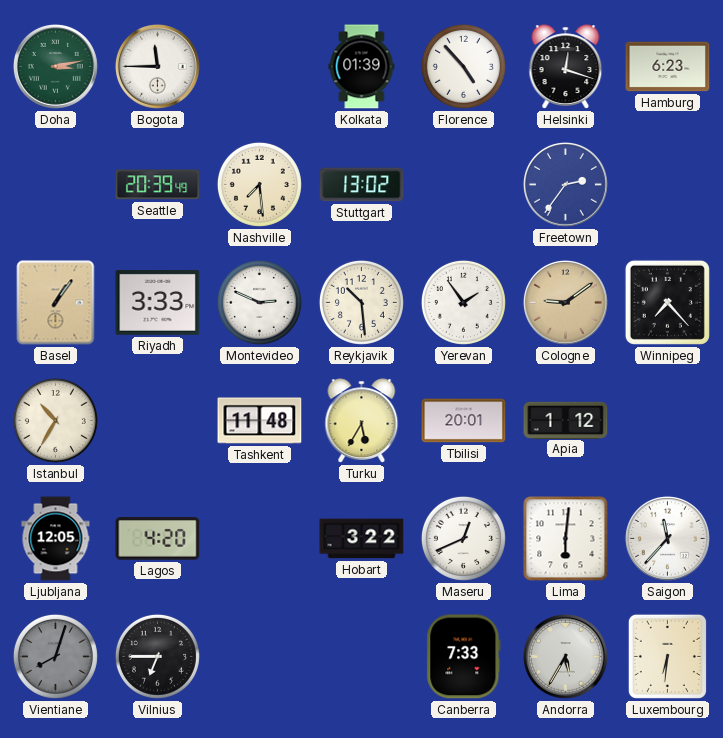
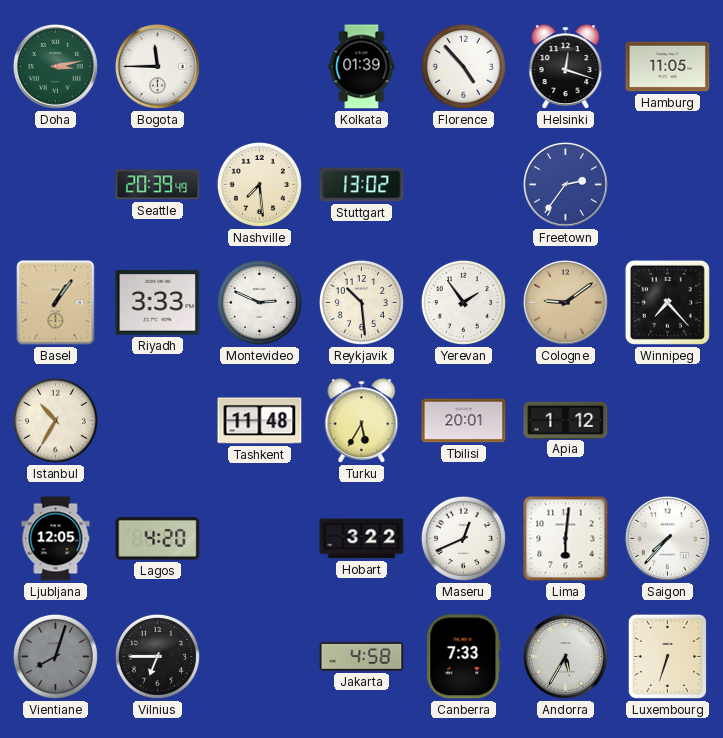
Hamburg: 6:23 -> 11:05
Saigon: 11:37 -> 7:37
Jakarta: none -> 4:58
Luxembourg: 6:31 -> 6:33
